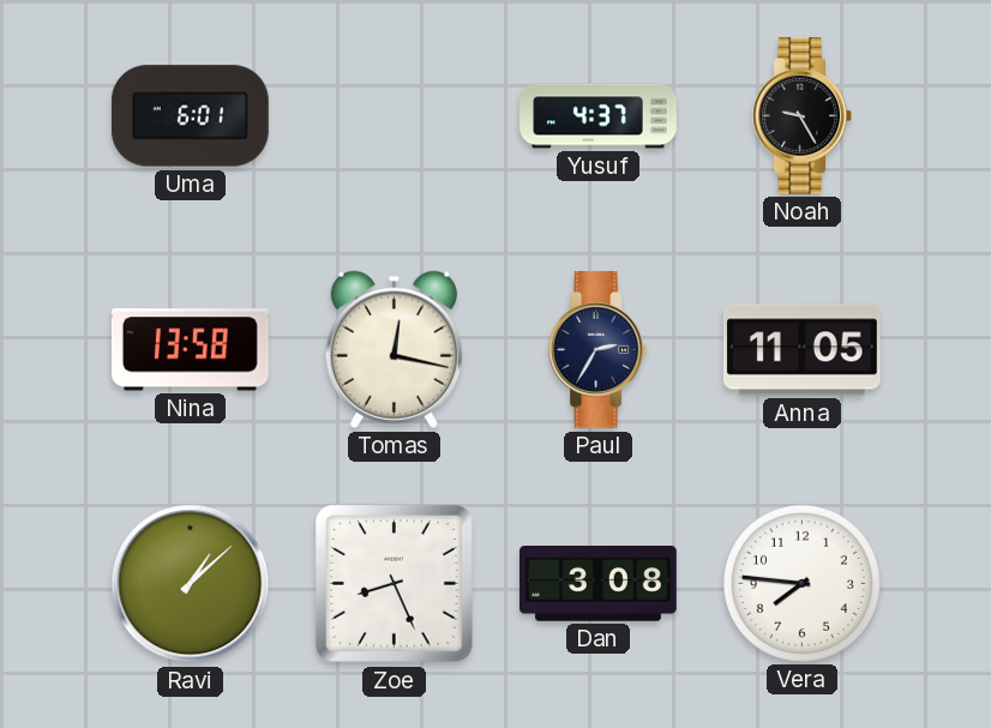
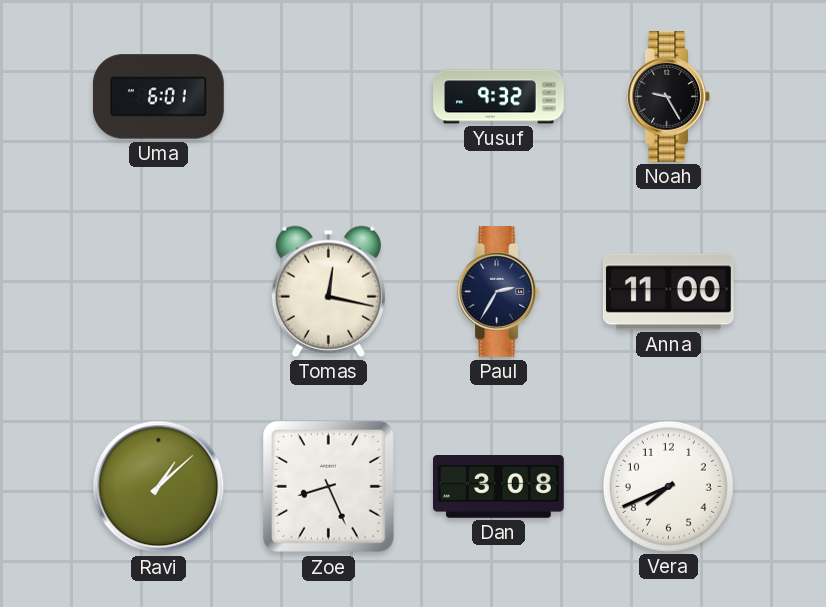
Yusuf: 4:37 -> 9:32
Nina: 13:58 -> none
Anna: 11:05 -> 11:00
Vera: 7:46 -> 7:41
